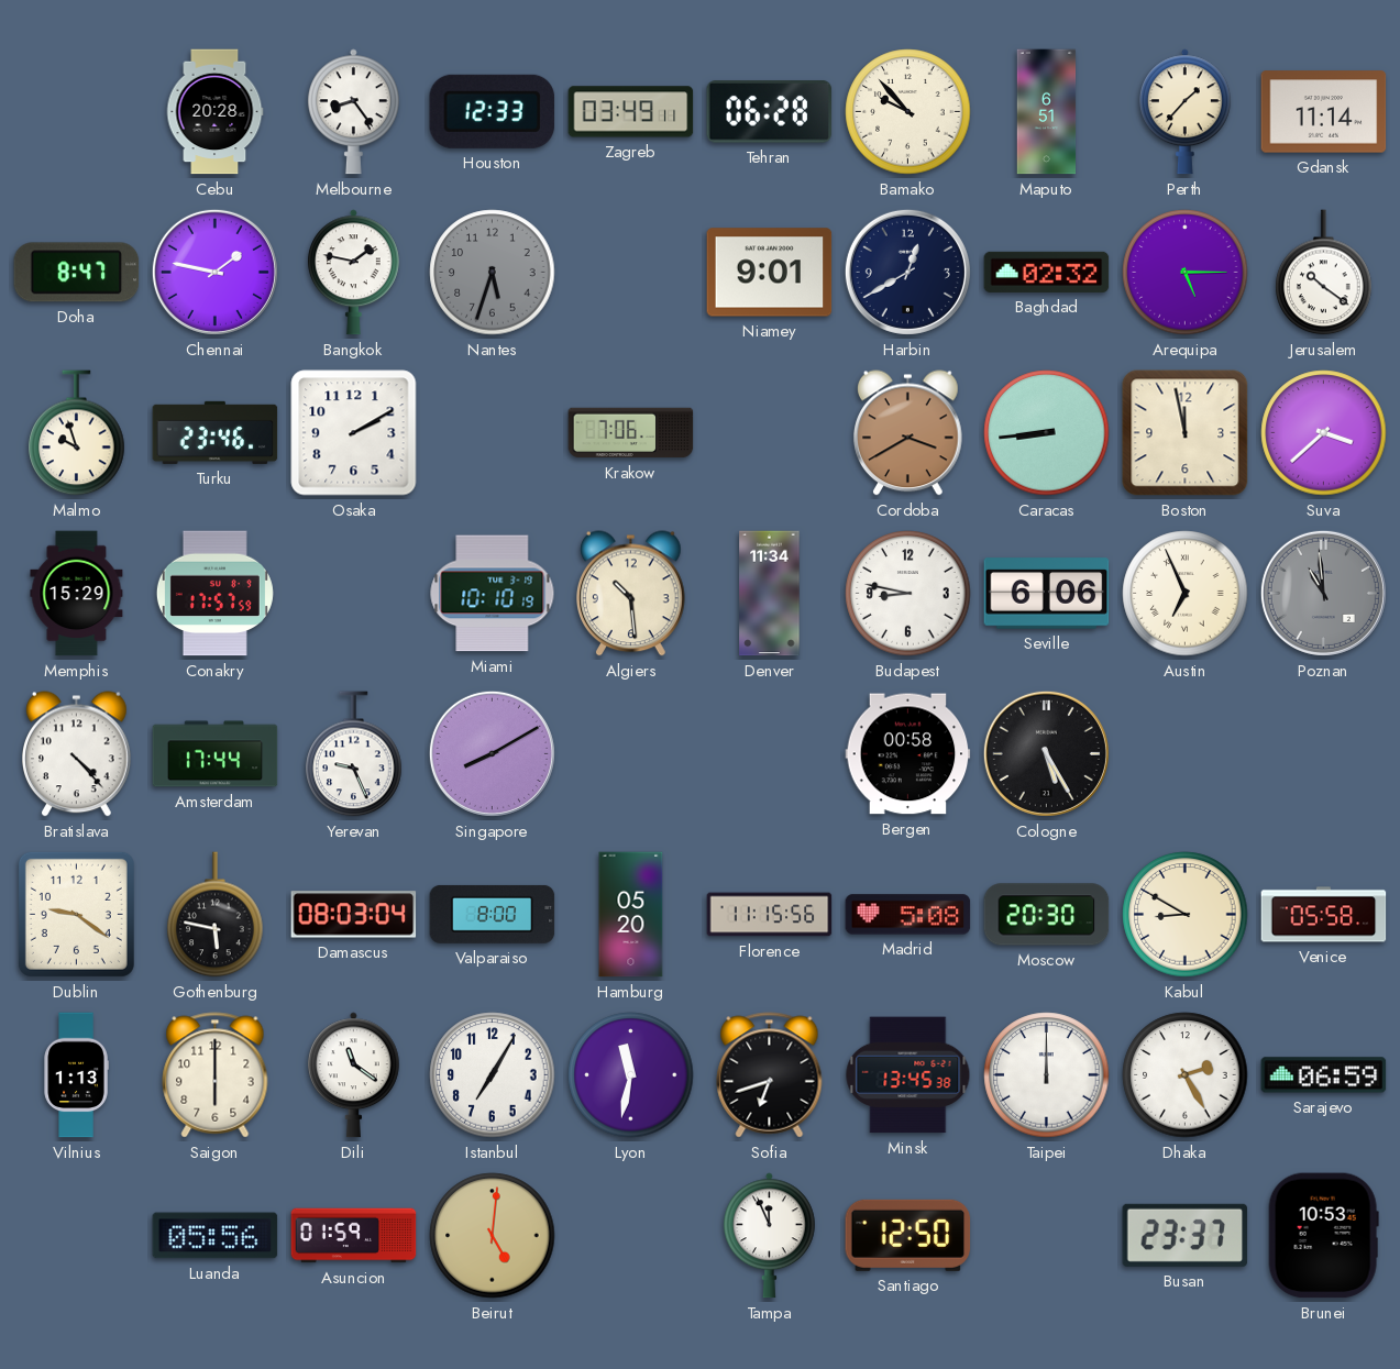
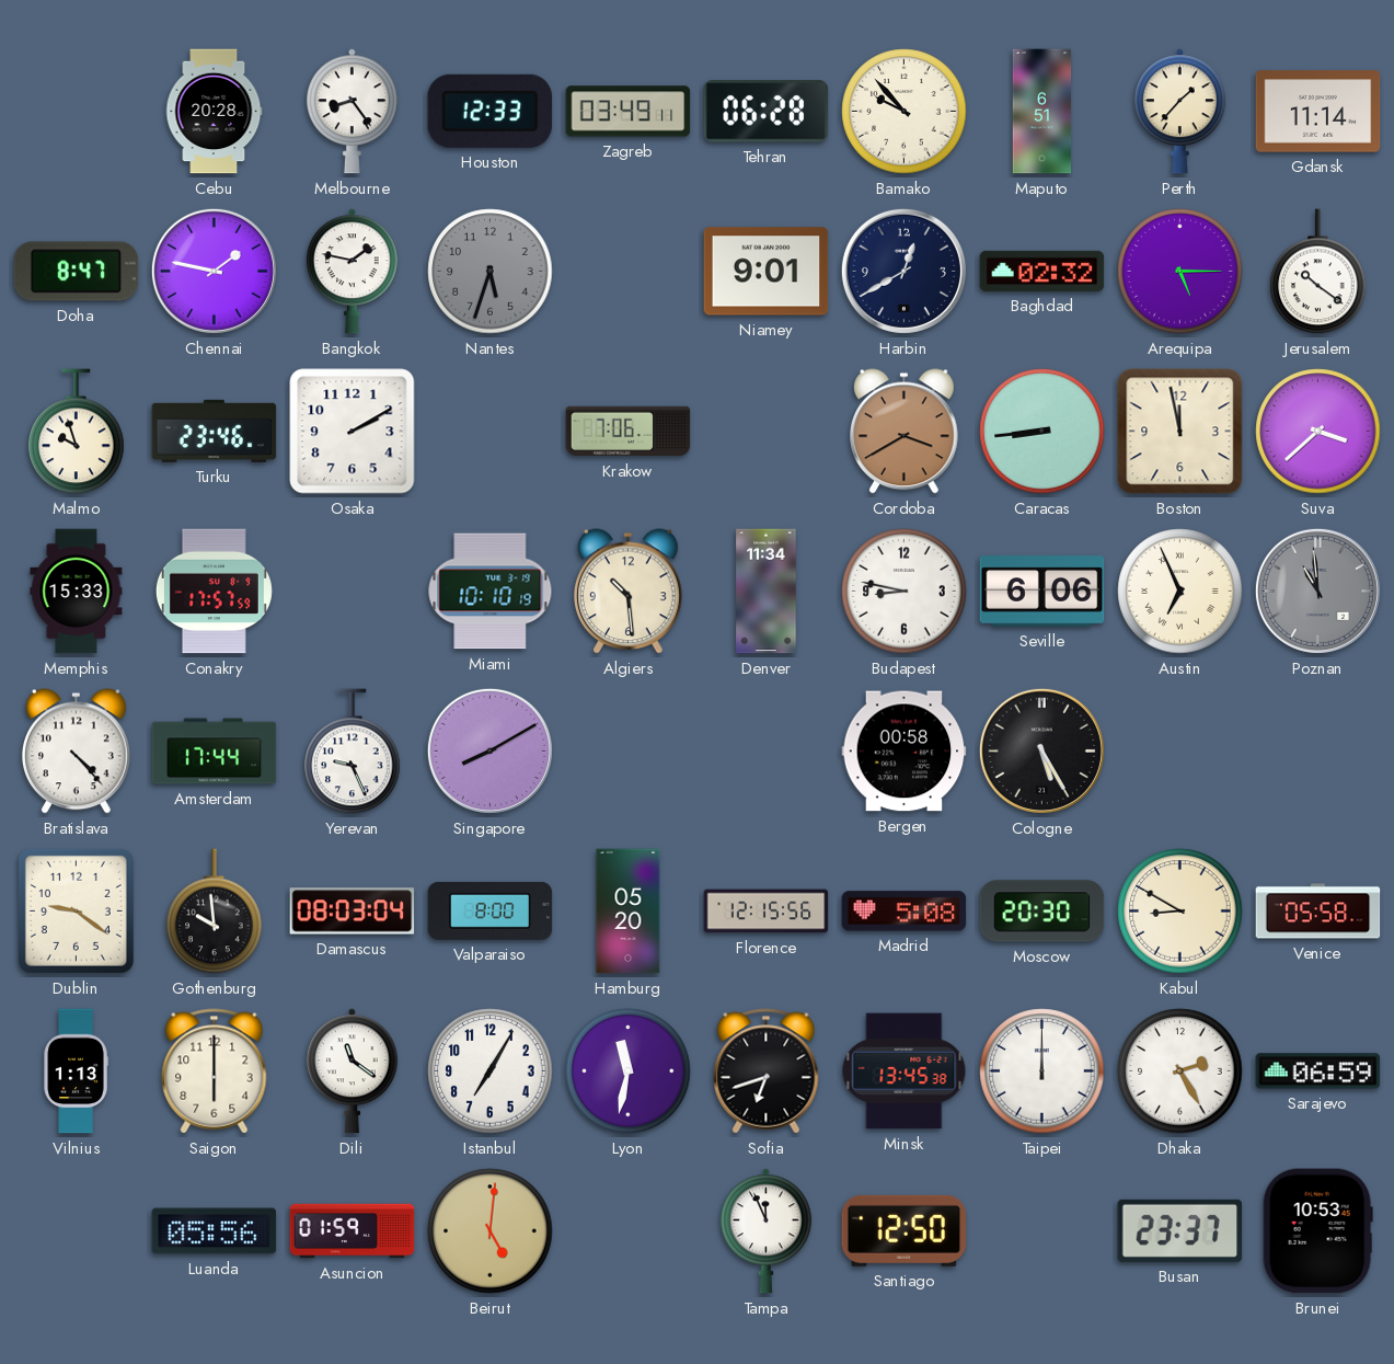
Memphis: 15:29 -> 15:33
Gothenburg: 5:47 -> 9:59
Florence: 11:15 -> 12:15
